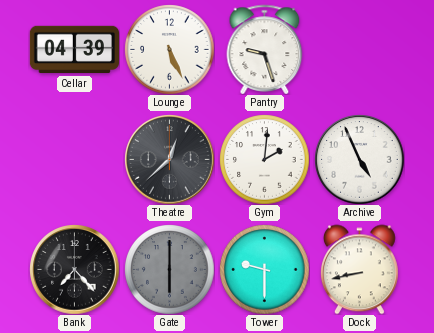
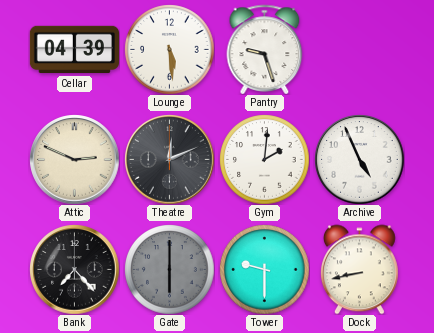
Lounge: 5:26 -> 5:29
Attic: none -> 2:49
Theatre: 12:38 -> 12:11
